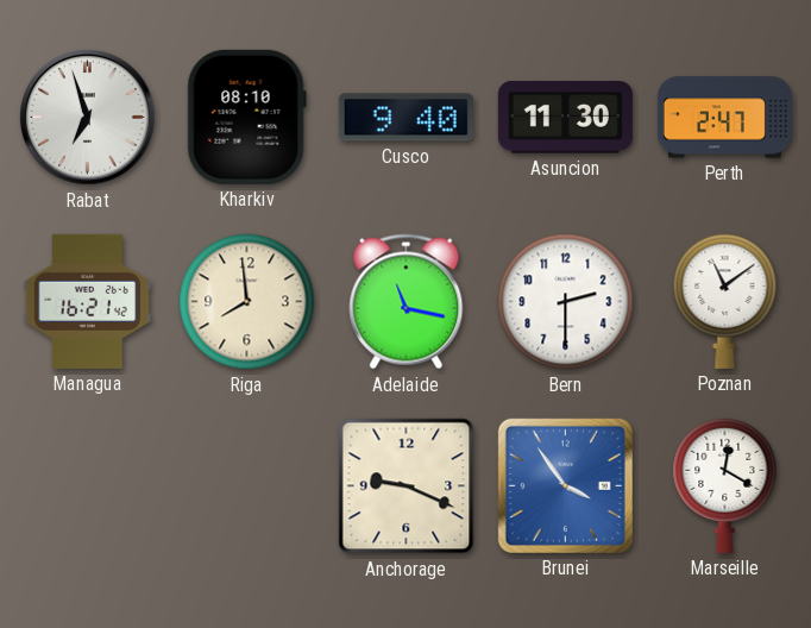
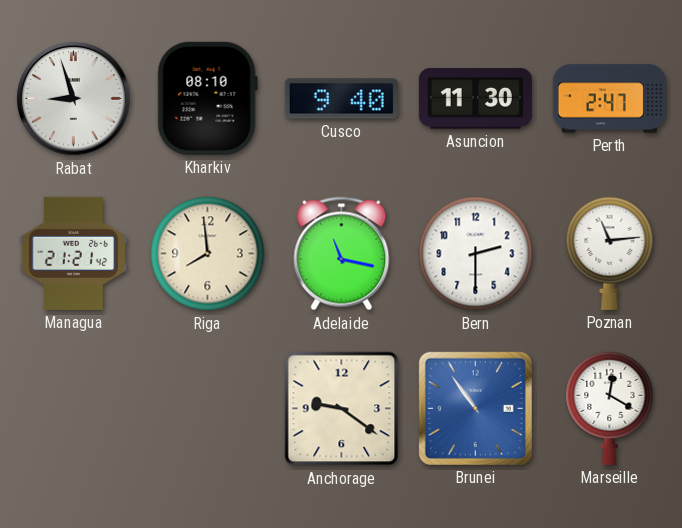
Rabat: 6:57 -> 8:57
Managua: 16:21 -> 21:21
Poznan: 11:09 -> 11:14
Anchorage: 9:19 -> 9:21
Brunei: 3:54 -> 10:54
